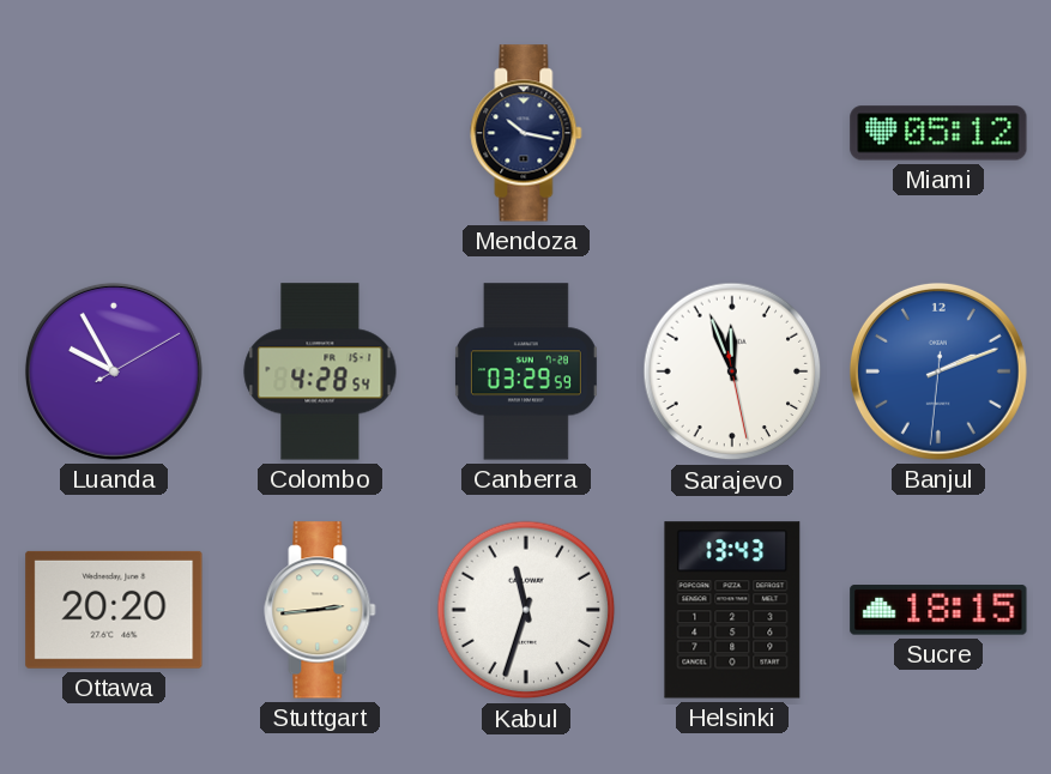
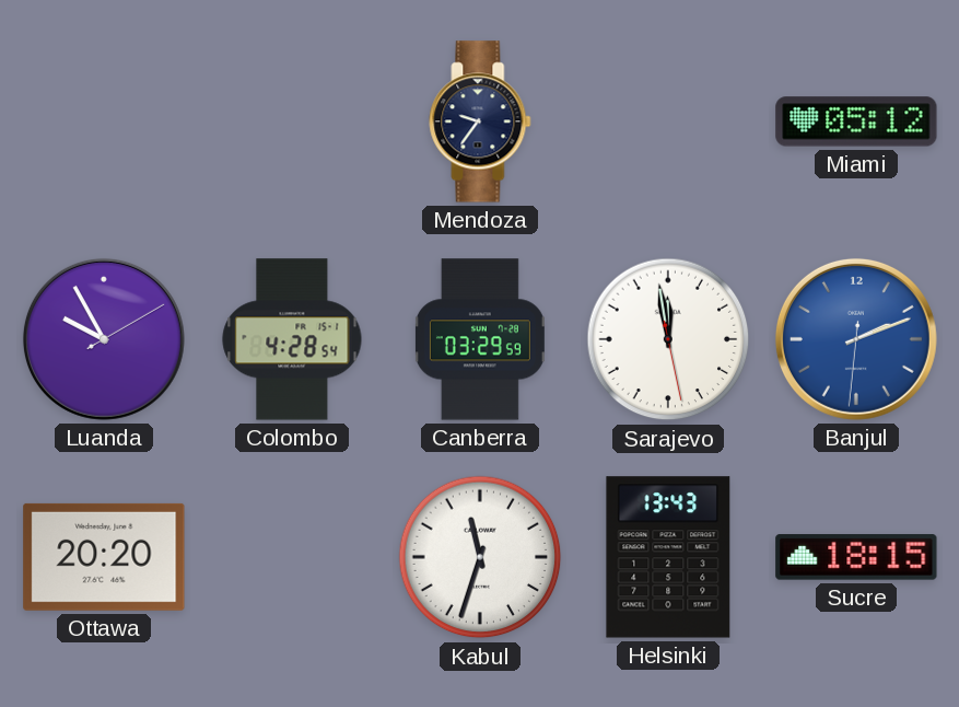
Mendoza: 10:17 -> 9:36
Sarajevo: 11:56 -> 11:58
Stuttgart: 2:44 -> none
